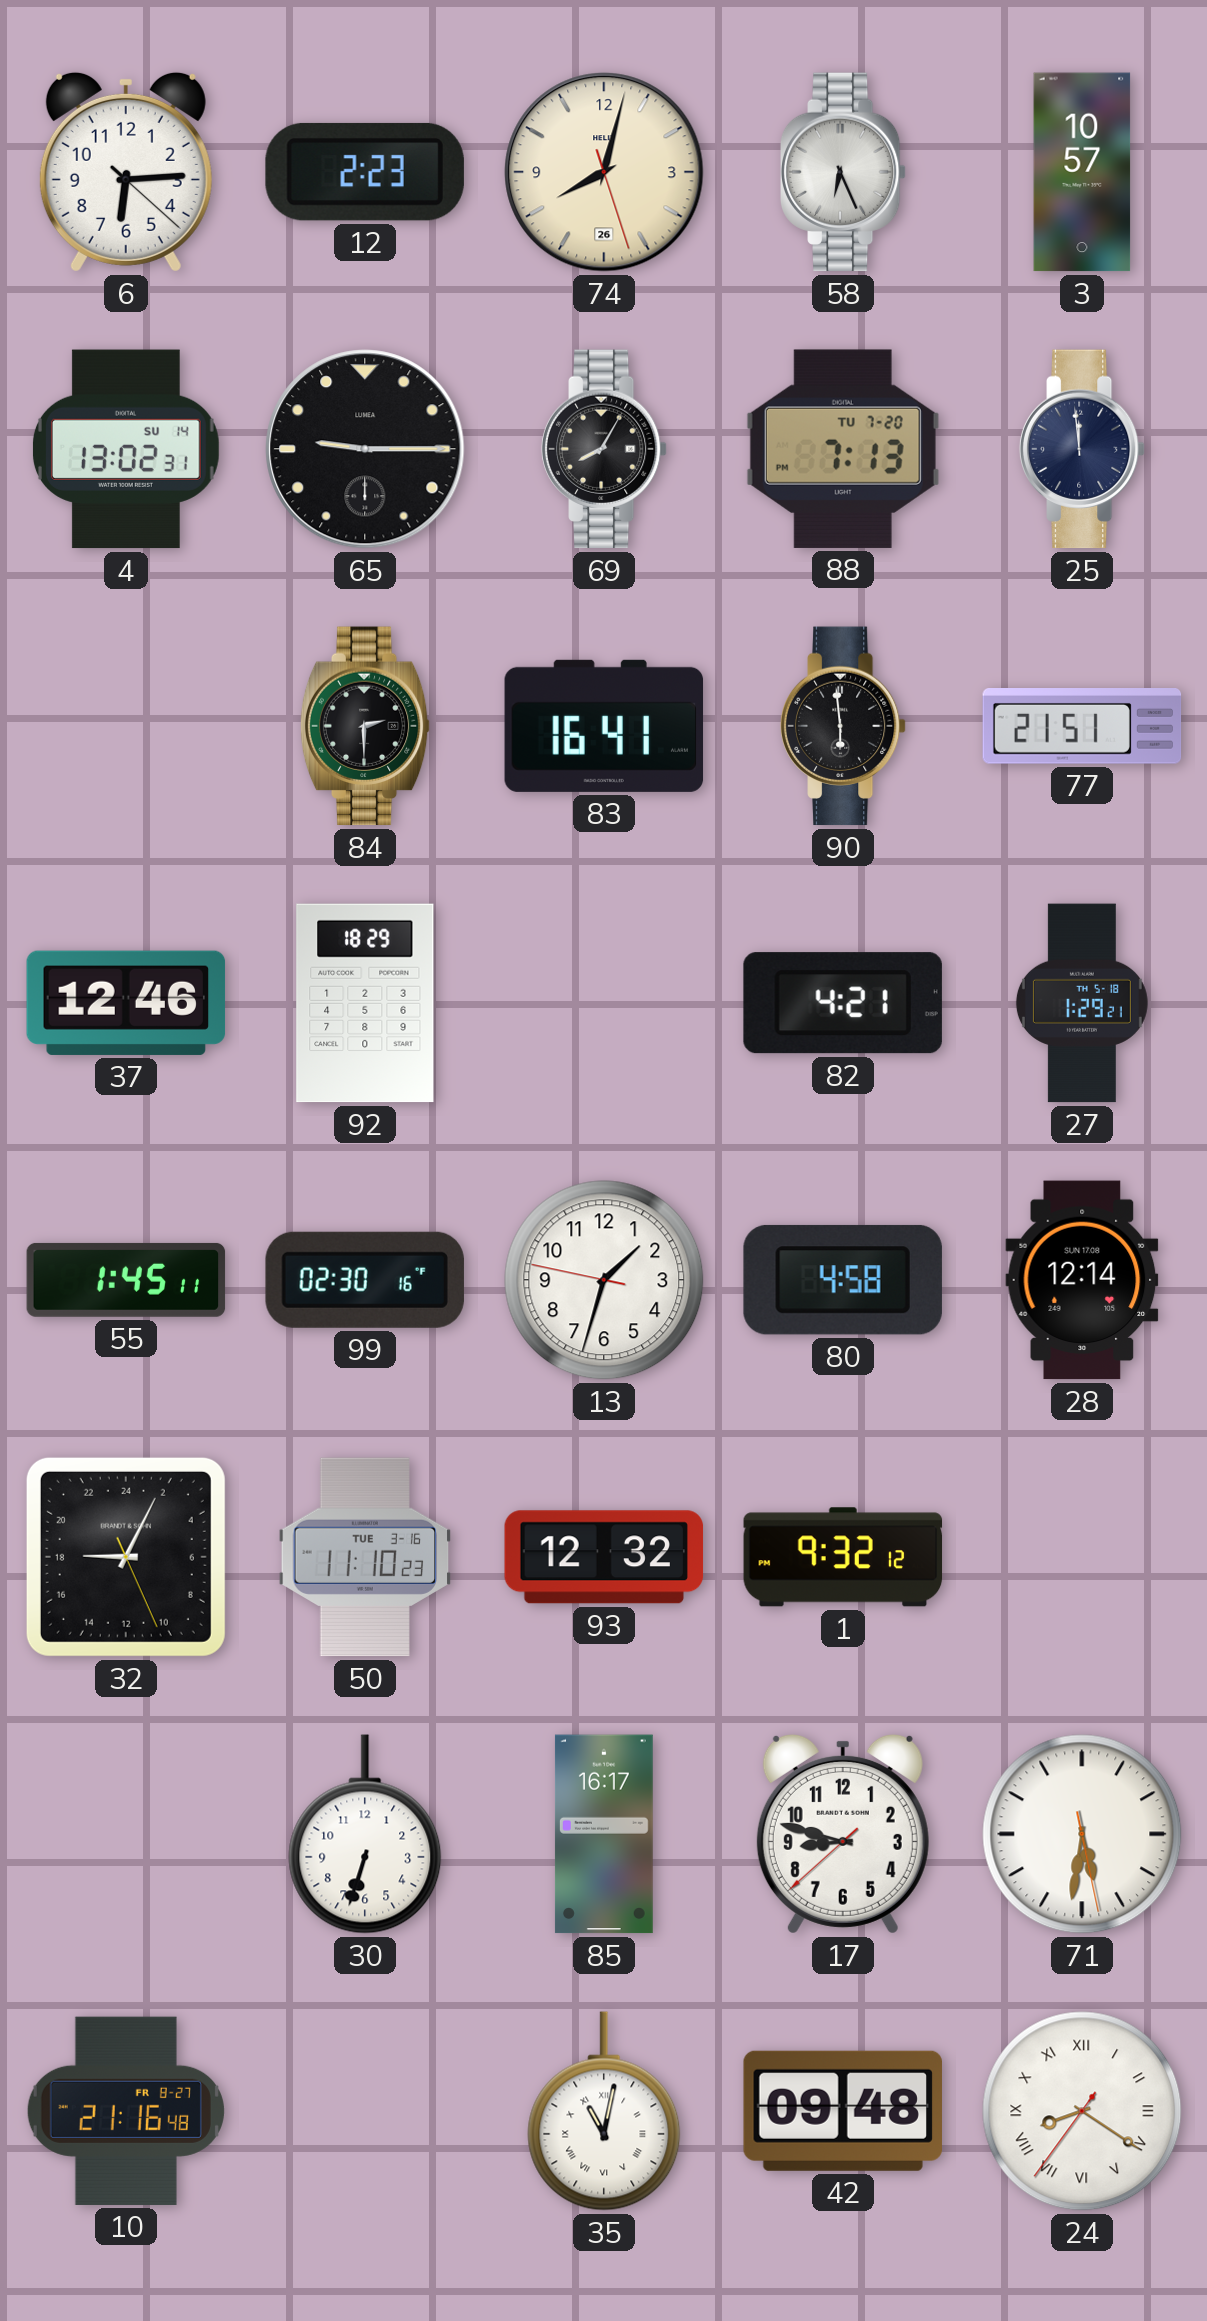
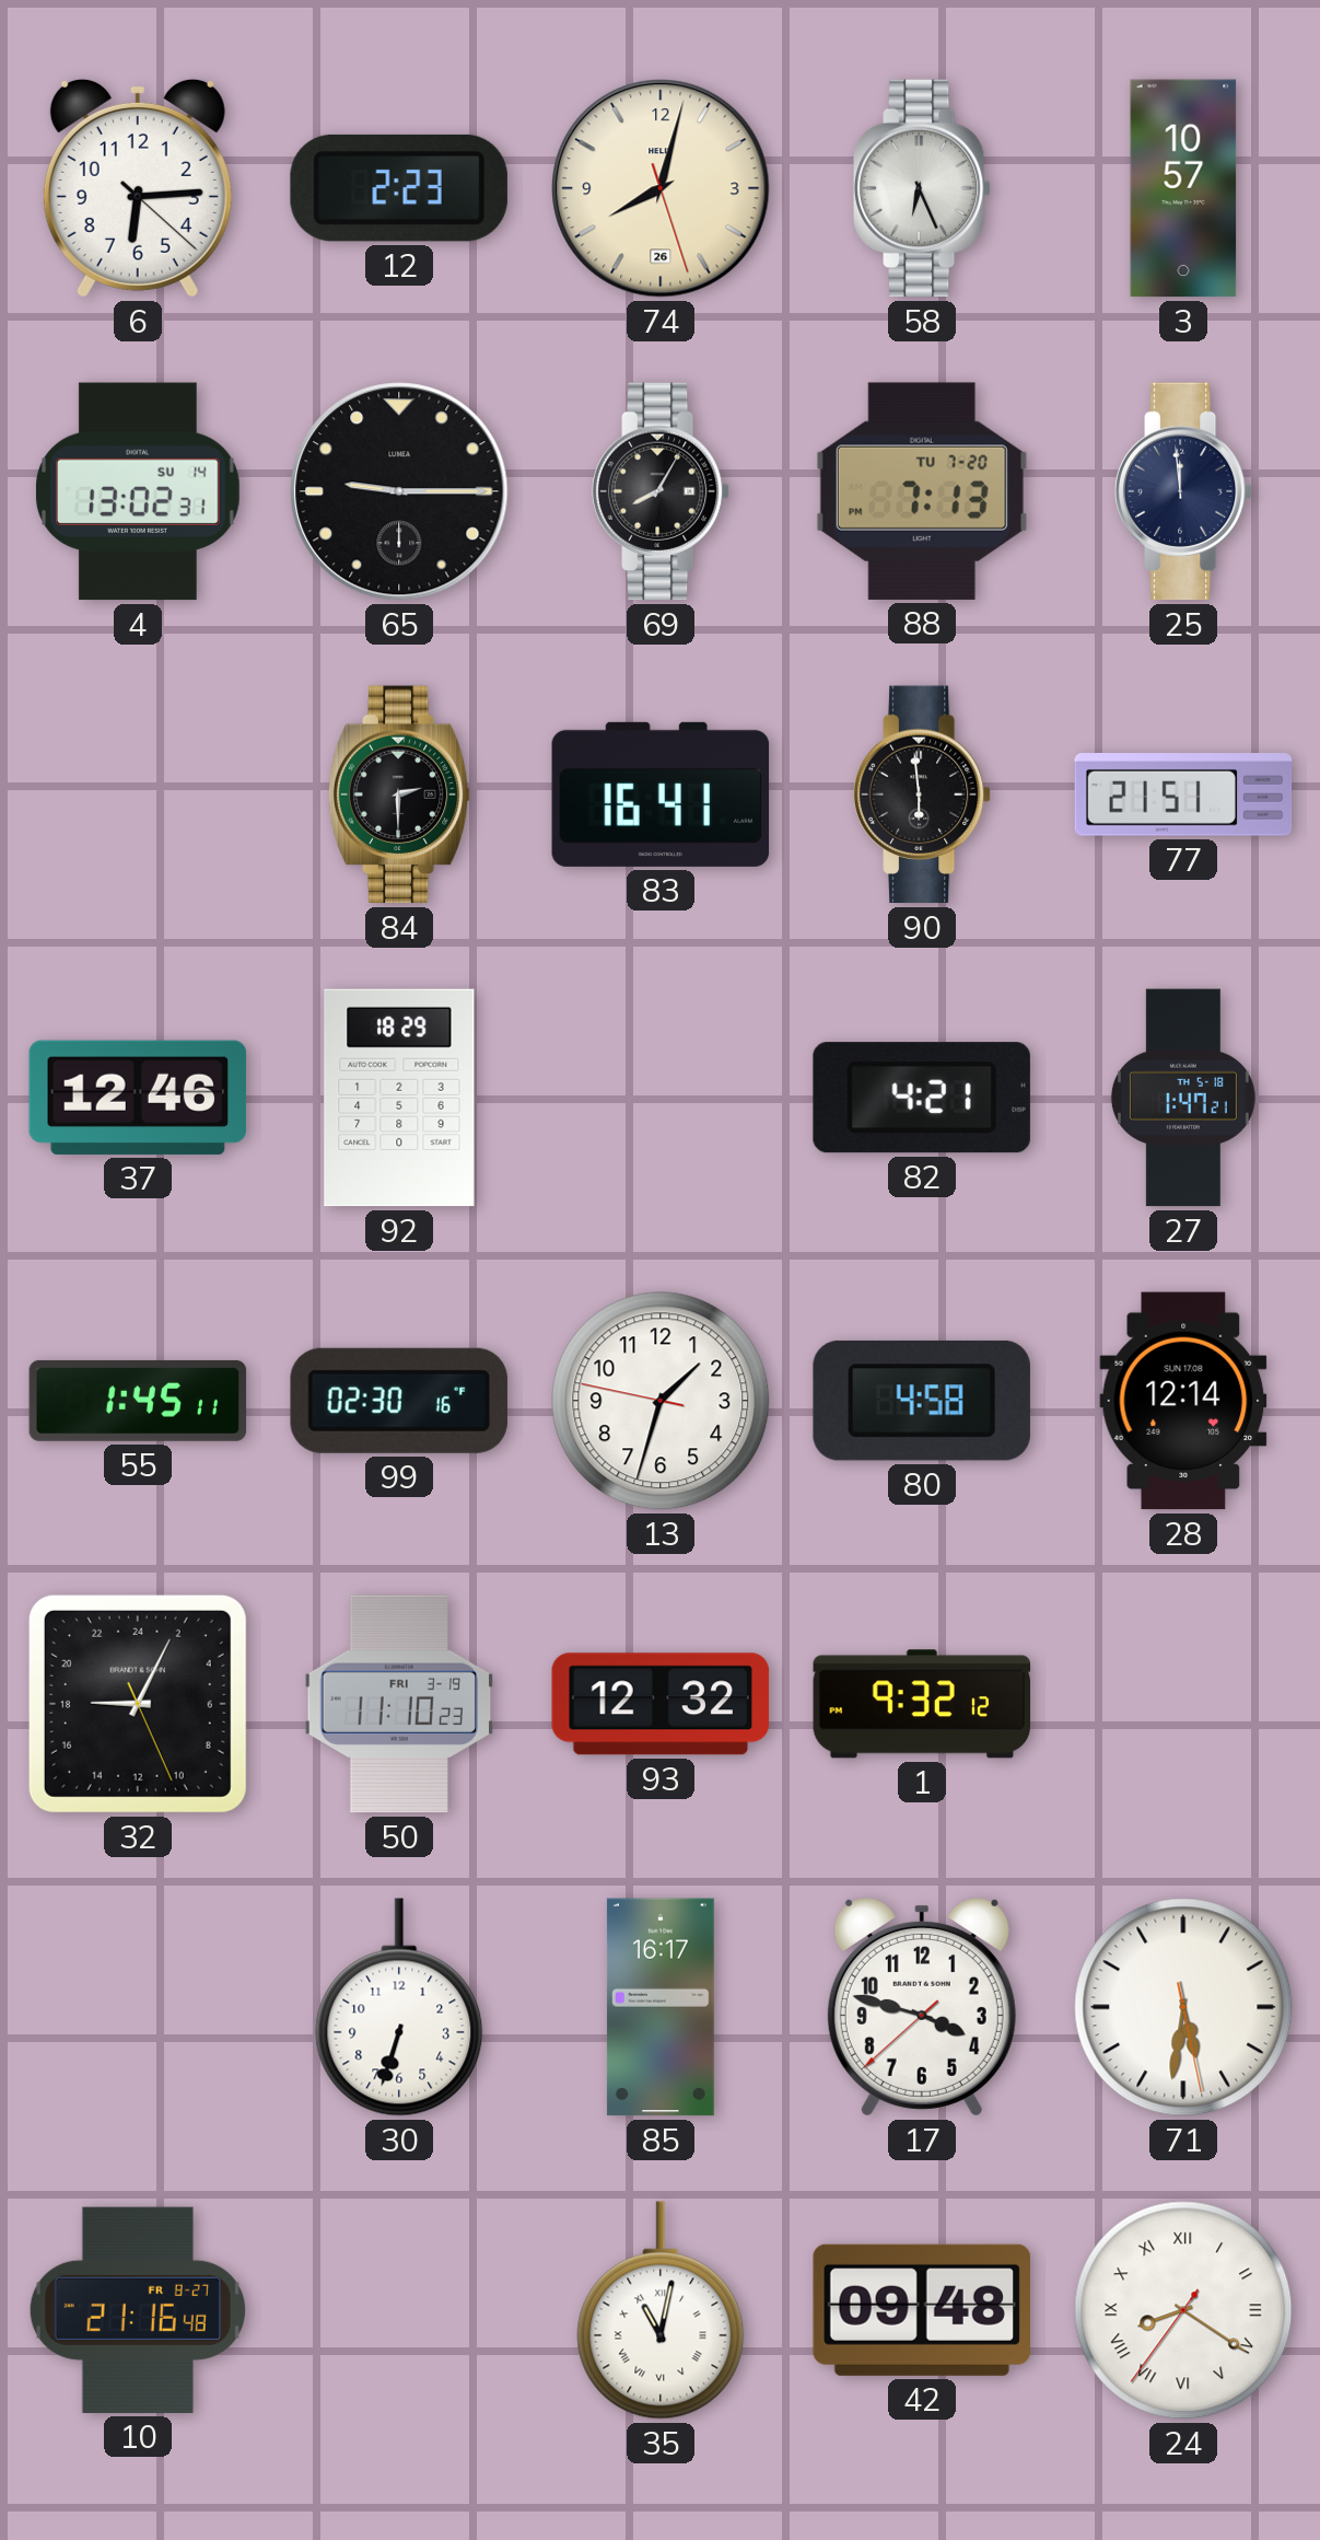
27: 1:29 -> 1:47
50 date: TUE 3-16 -> FRI 3-19
17: 8:47 -> 3:47
